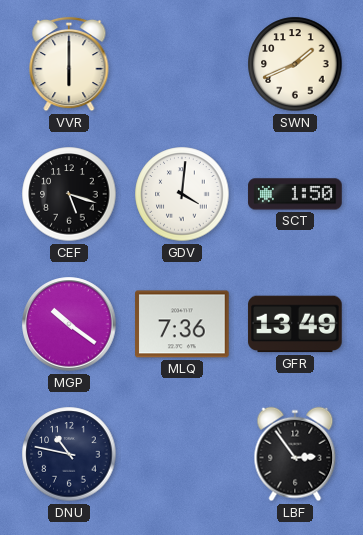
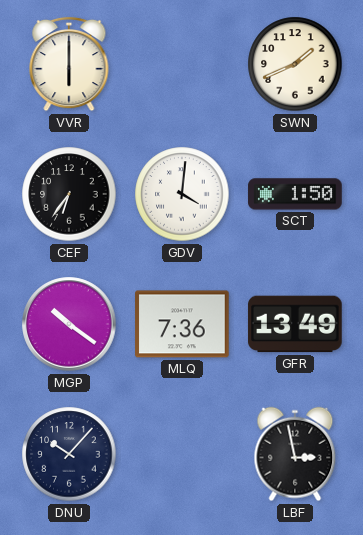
CEF: 5:18 -> 6:36
DNU: 10:47 -> 10:07
LBF: 2:54 -> 2:58
